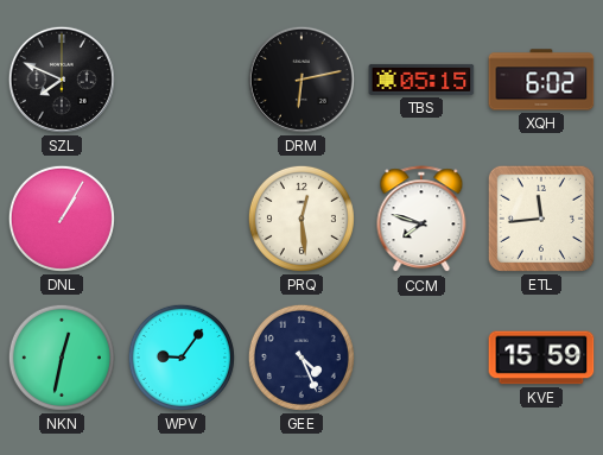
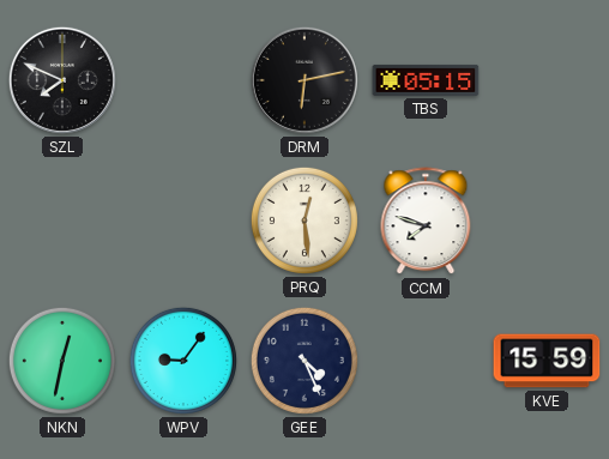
XQH: 6:02 -> none
DNL: 1:05 -> none
ETL: 11:44 -> none
